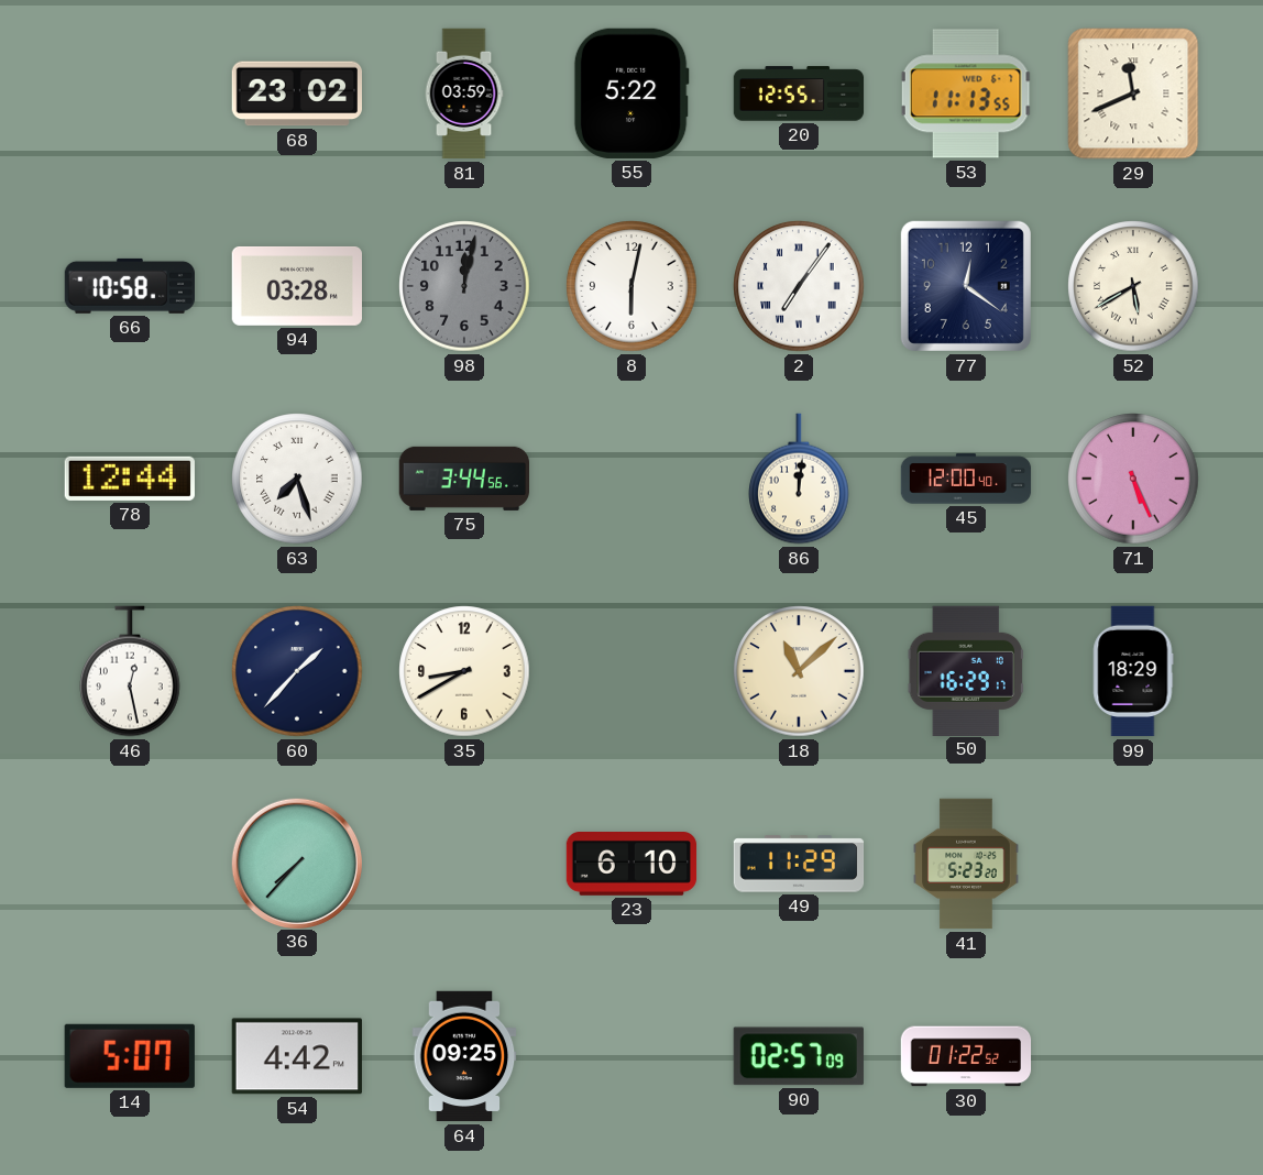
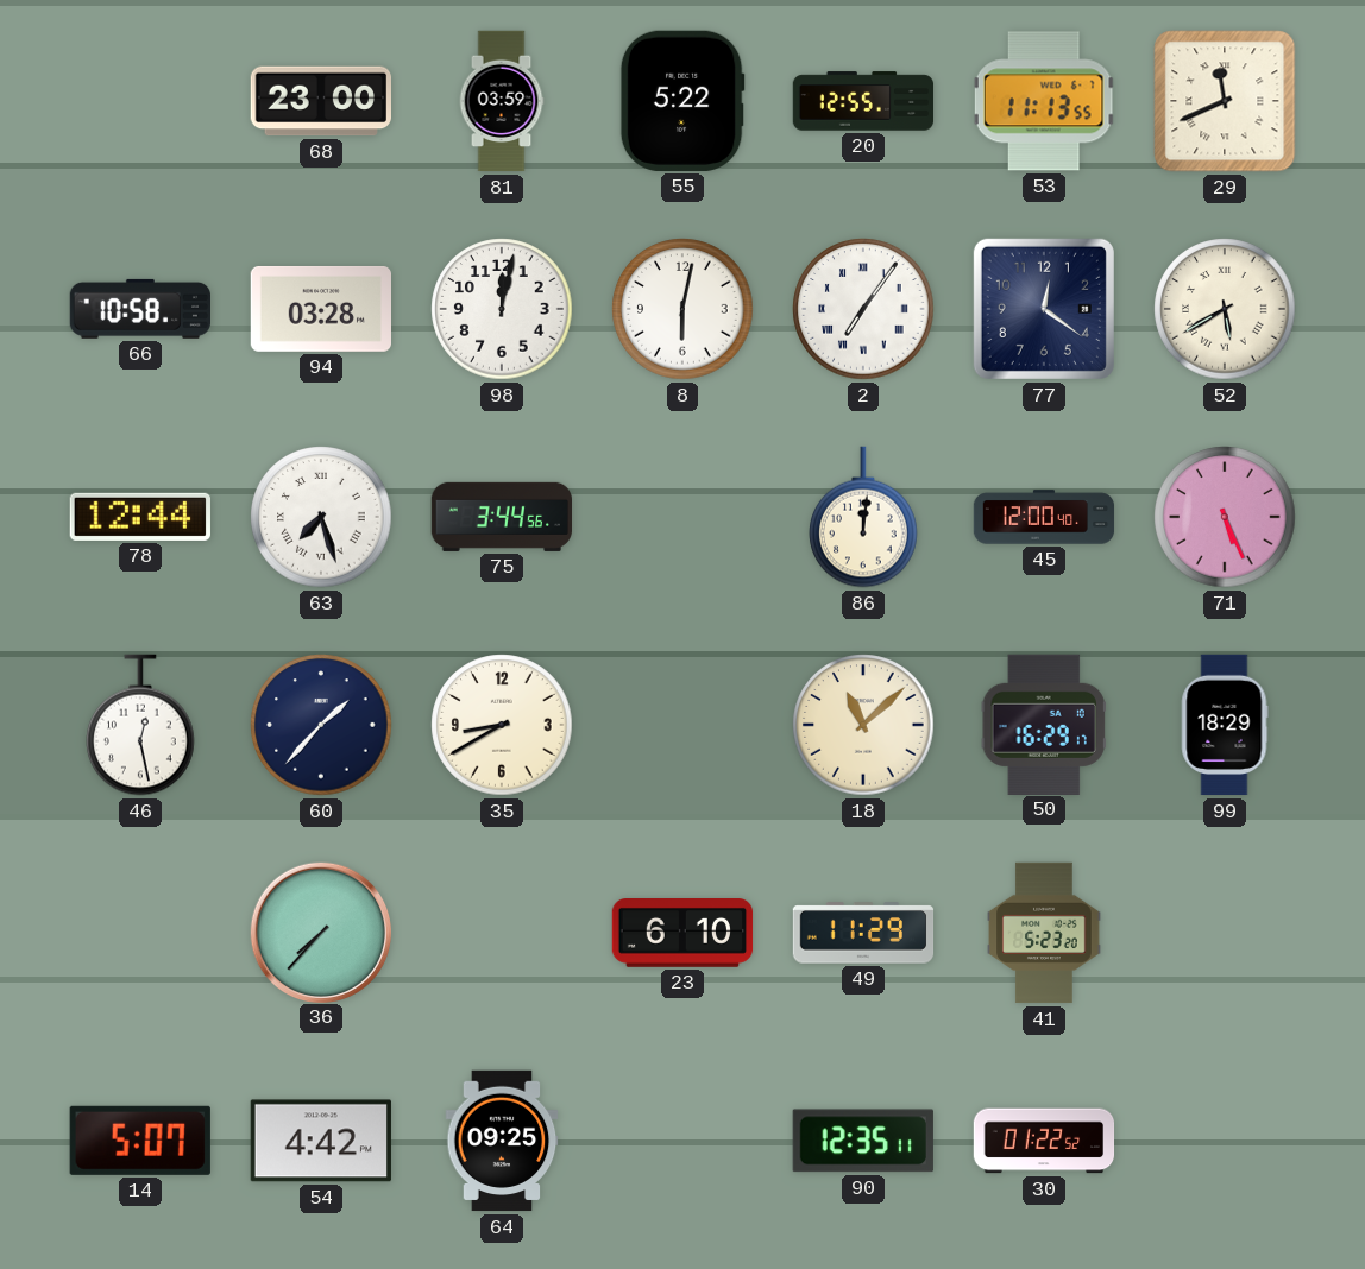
68: 23:02 -> 23:00
98 dial: grey -> white
90: 02:57 -> 12:35
